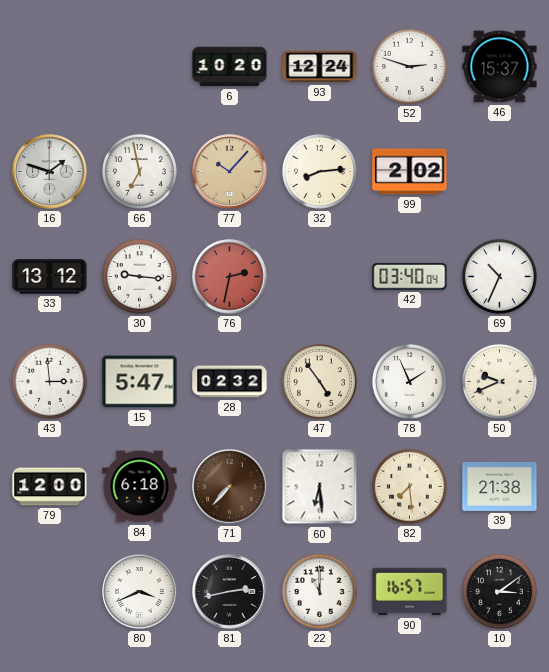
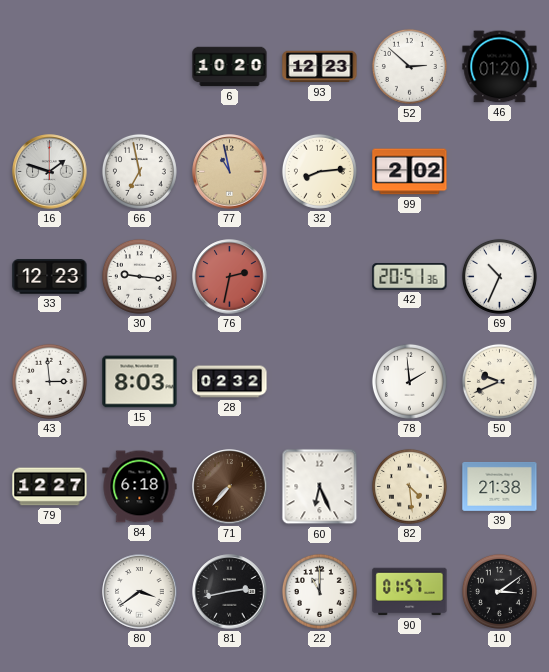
93: 12:24 -> 12:23
52: 2:48 -> 2:52
46: 15:37 -> 01:20
77: 10:07 -> 10:58
33: 13:12 -> 12:23
42: 03:40 -> 20:51
15: 5:47 -> 8:03
47: 4:54 -> none
78: 1:56 -> 1:59
79: 12:00 -> 12:27
60: 6:29 -> 6:26
82: 7:29 -> 4:29
80: 3:41 -> 3:39
90: 16:57 -> 01:57
